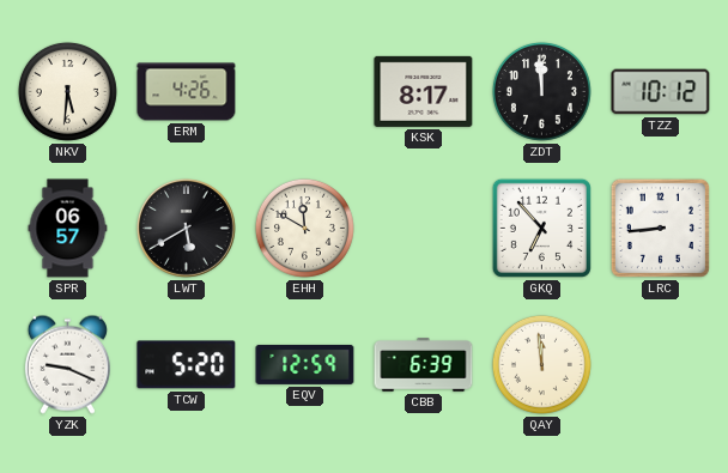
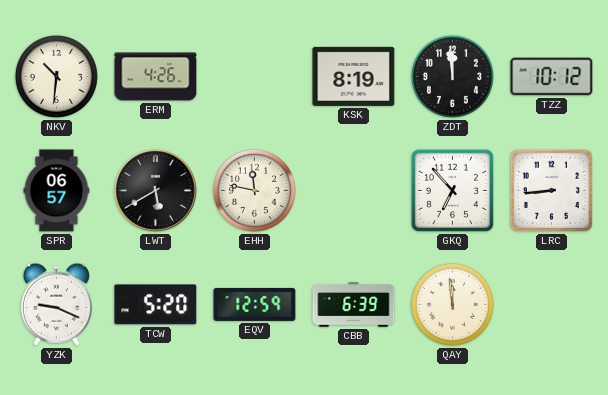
NKV: 5:31 -> 10:31
KSK: 8:17 -> 8:19
EHH: 11:50 -> 11:47
